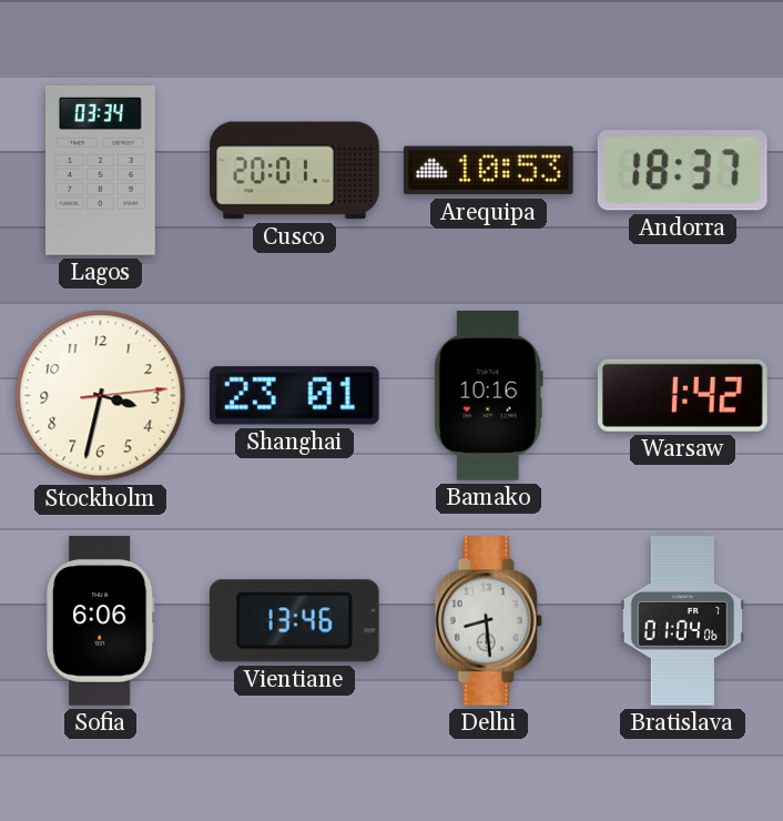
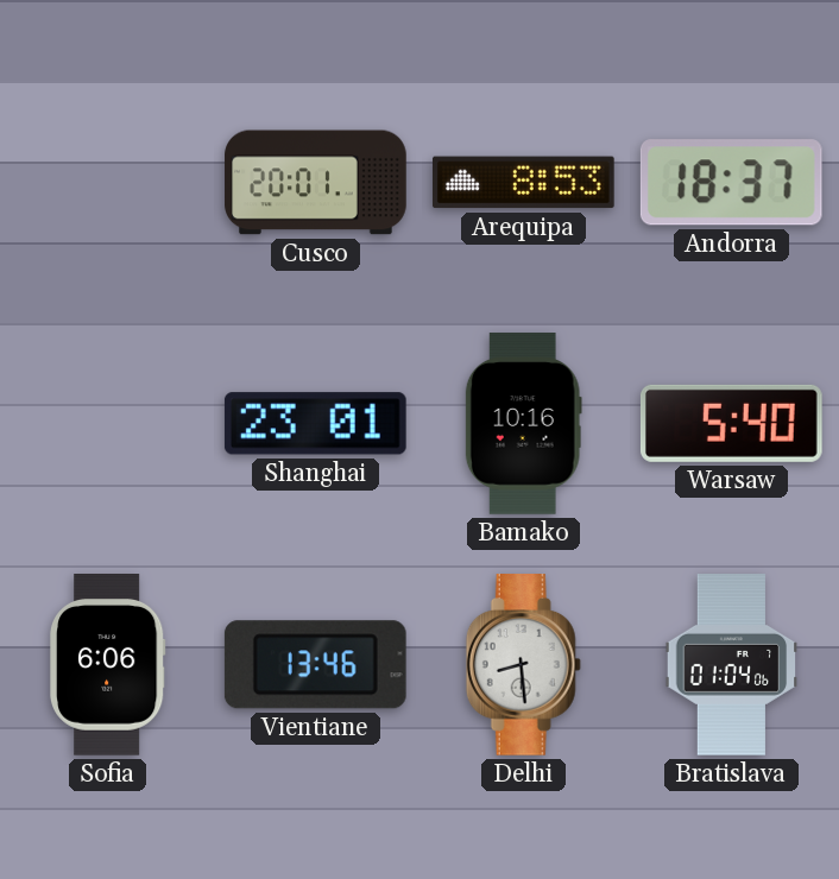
Lagos: 03:34 -> none
Arequipa: 10:53 -> 8:53
Stockholm: 3:32 -> none
Warsaw: 1:42 -> 5:40
